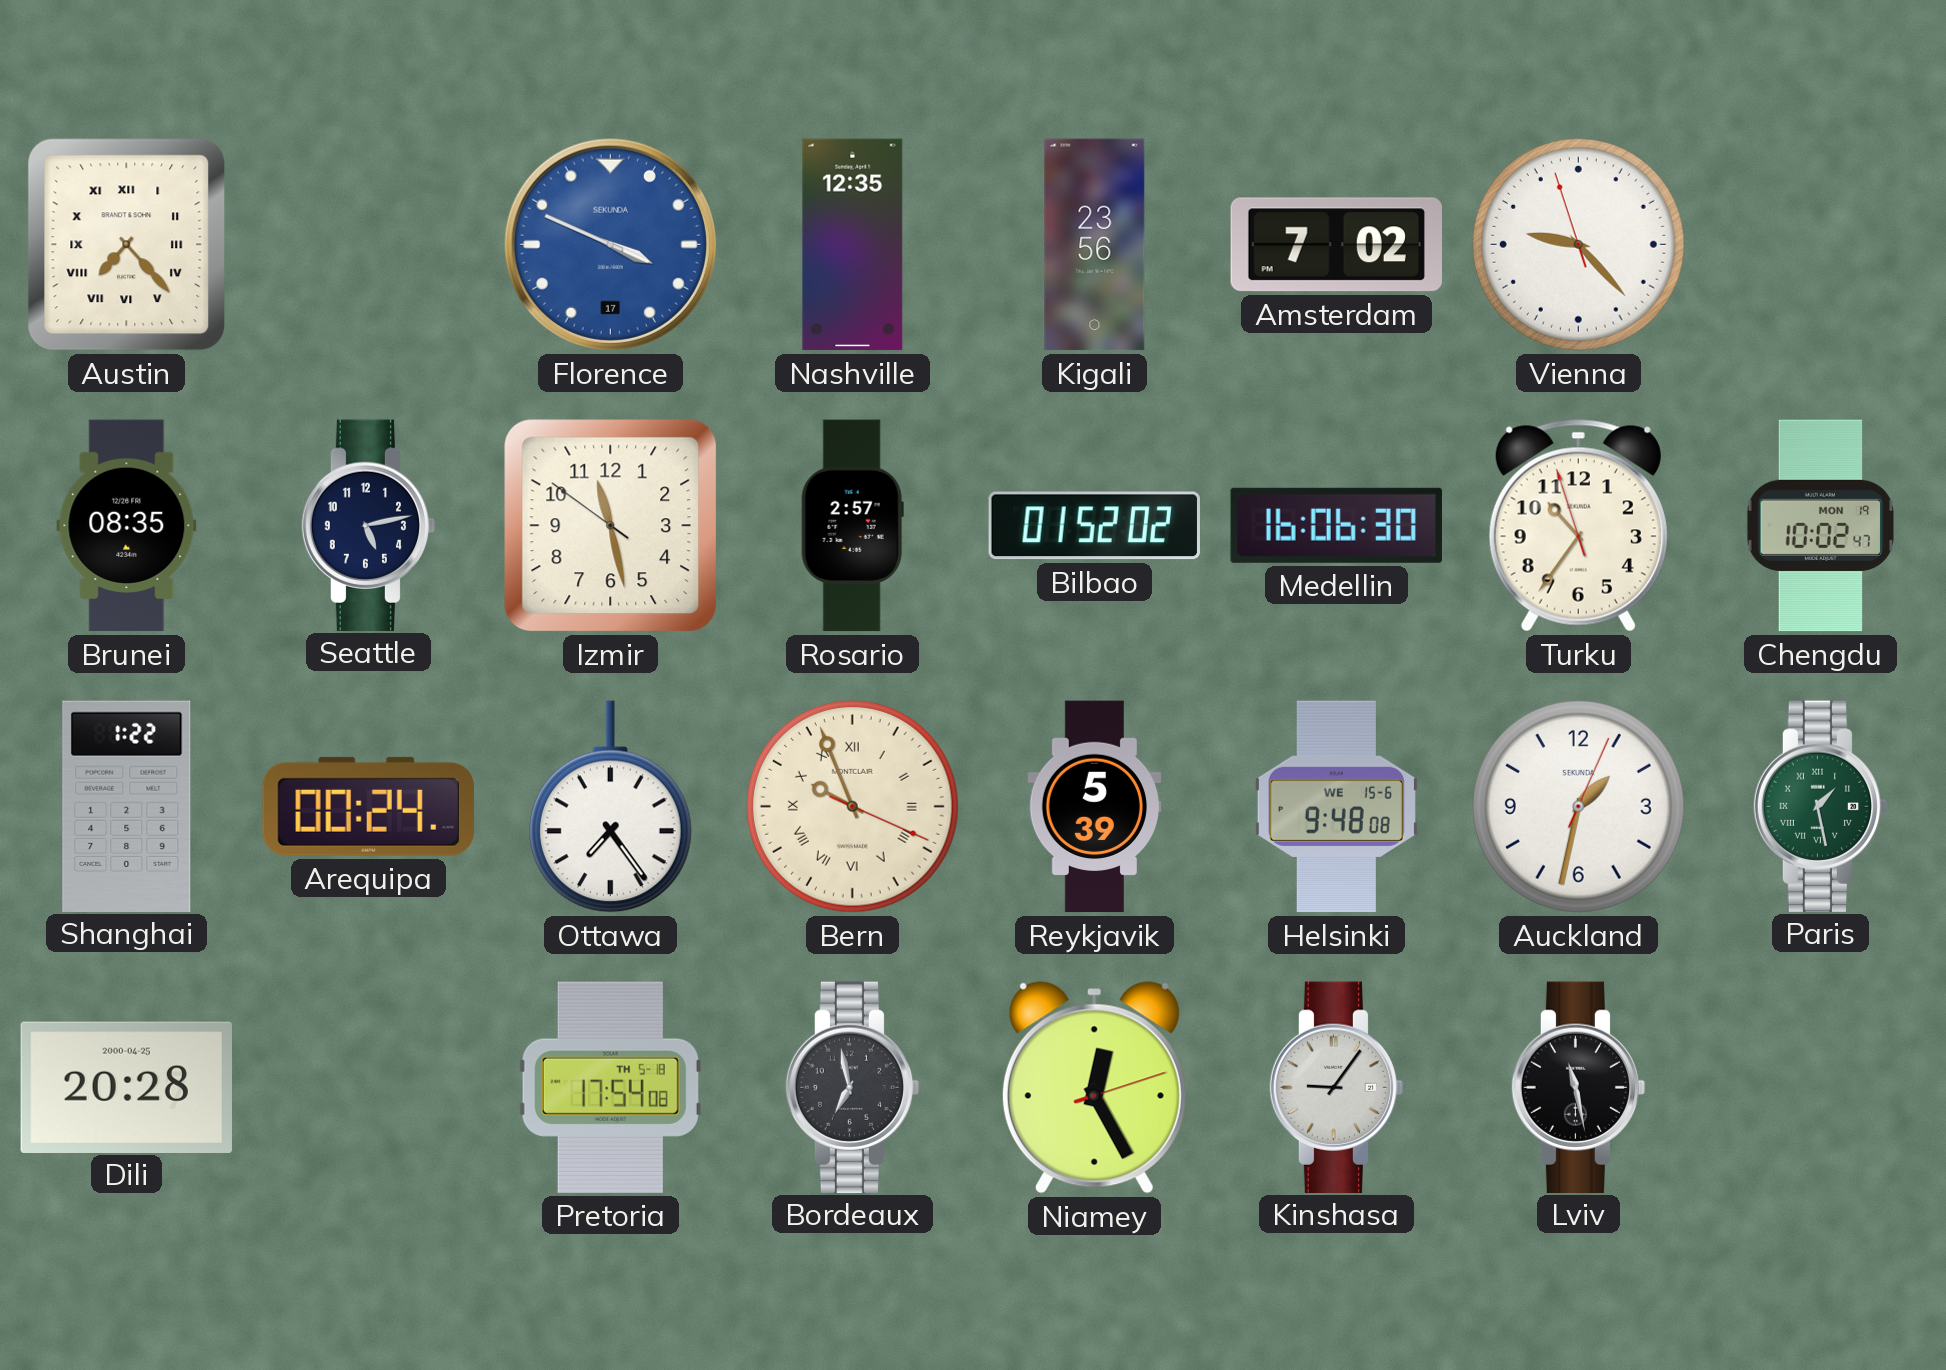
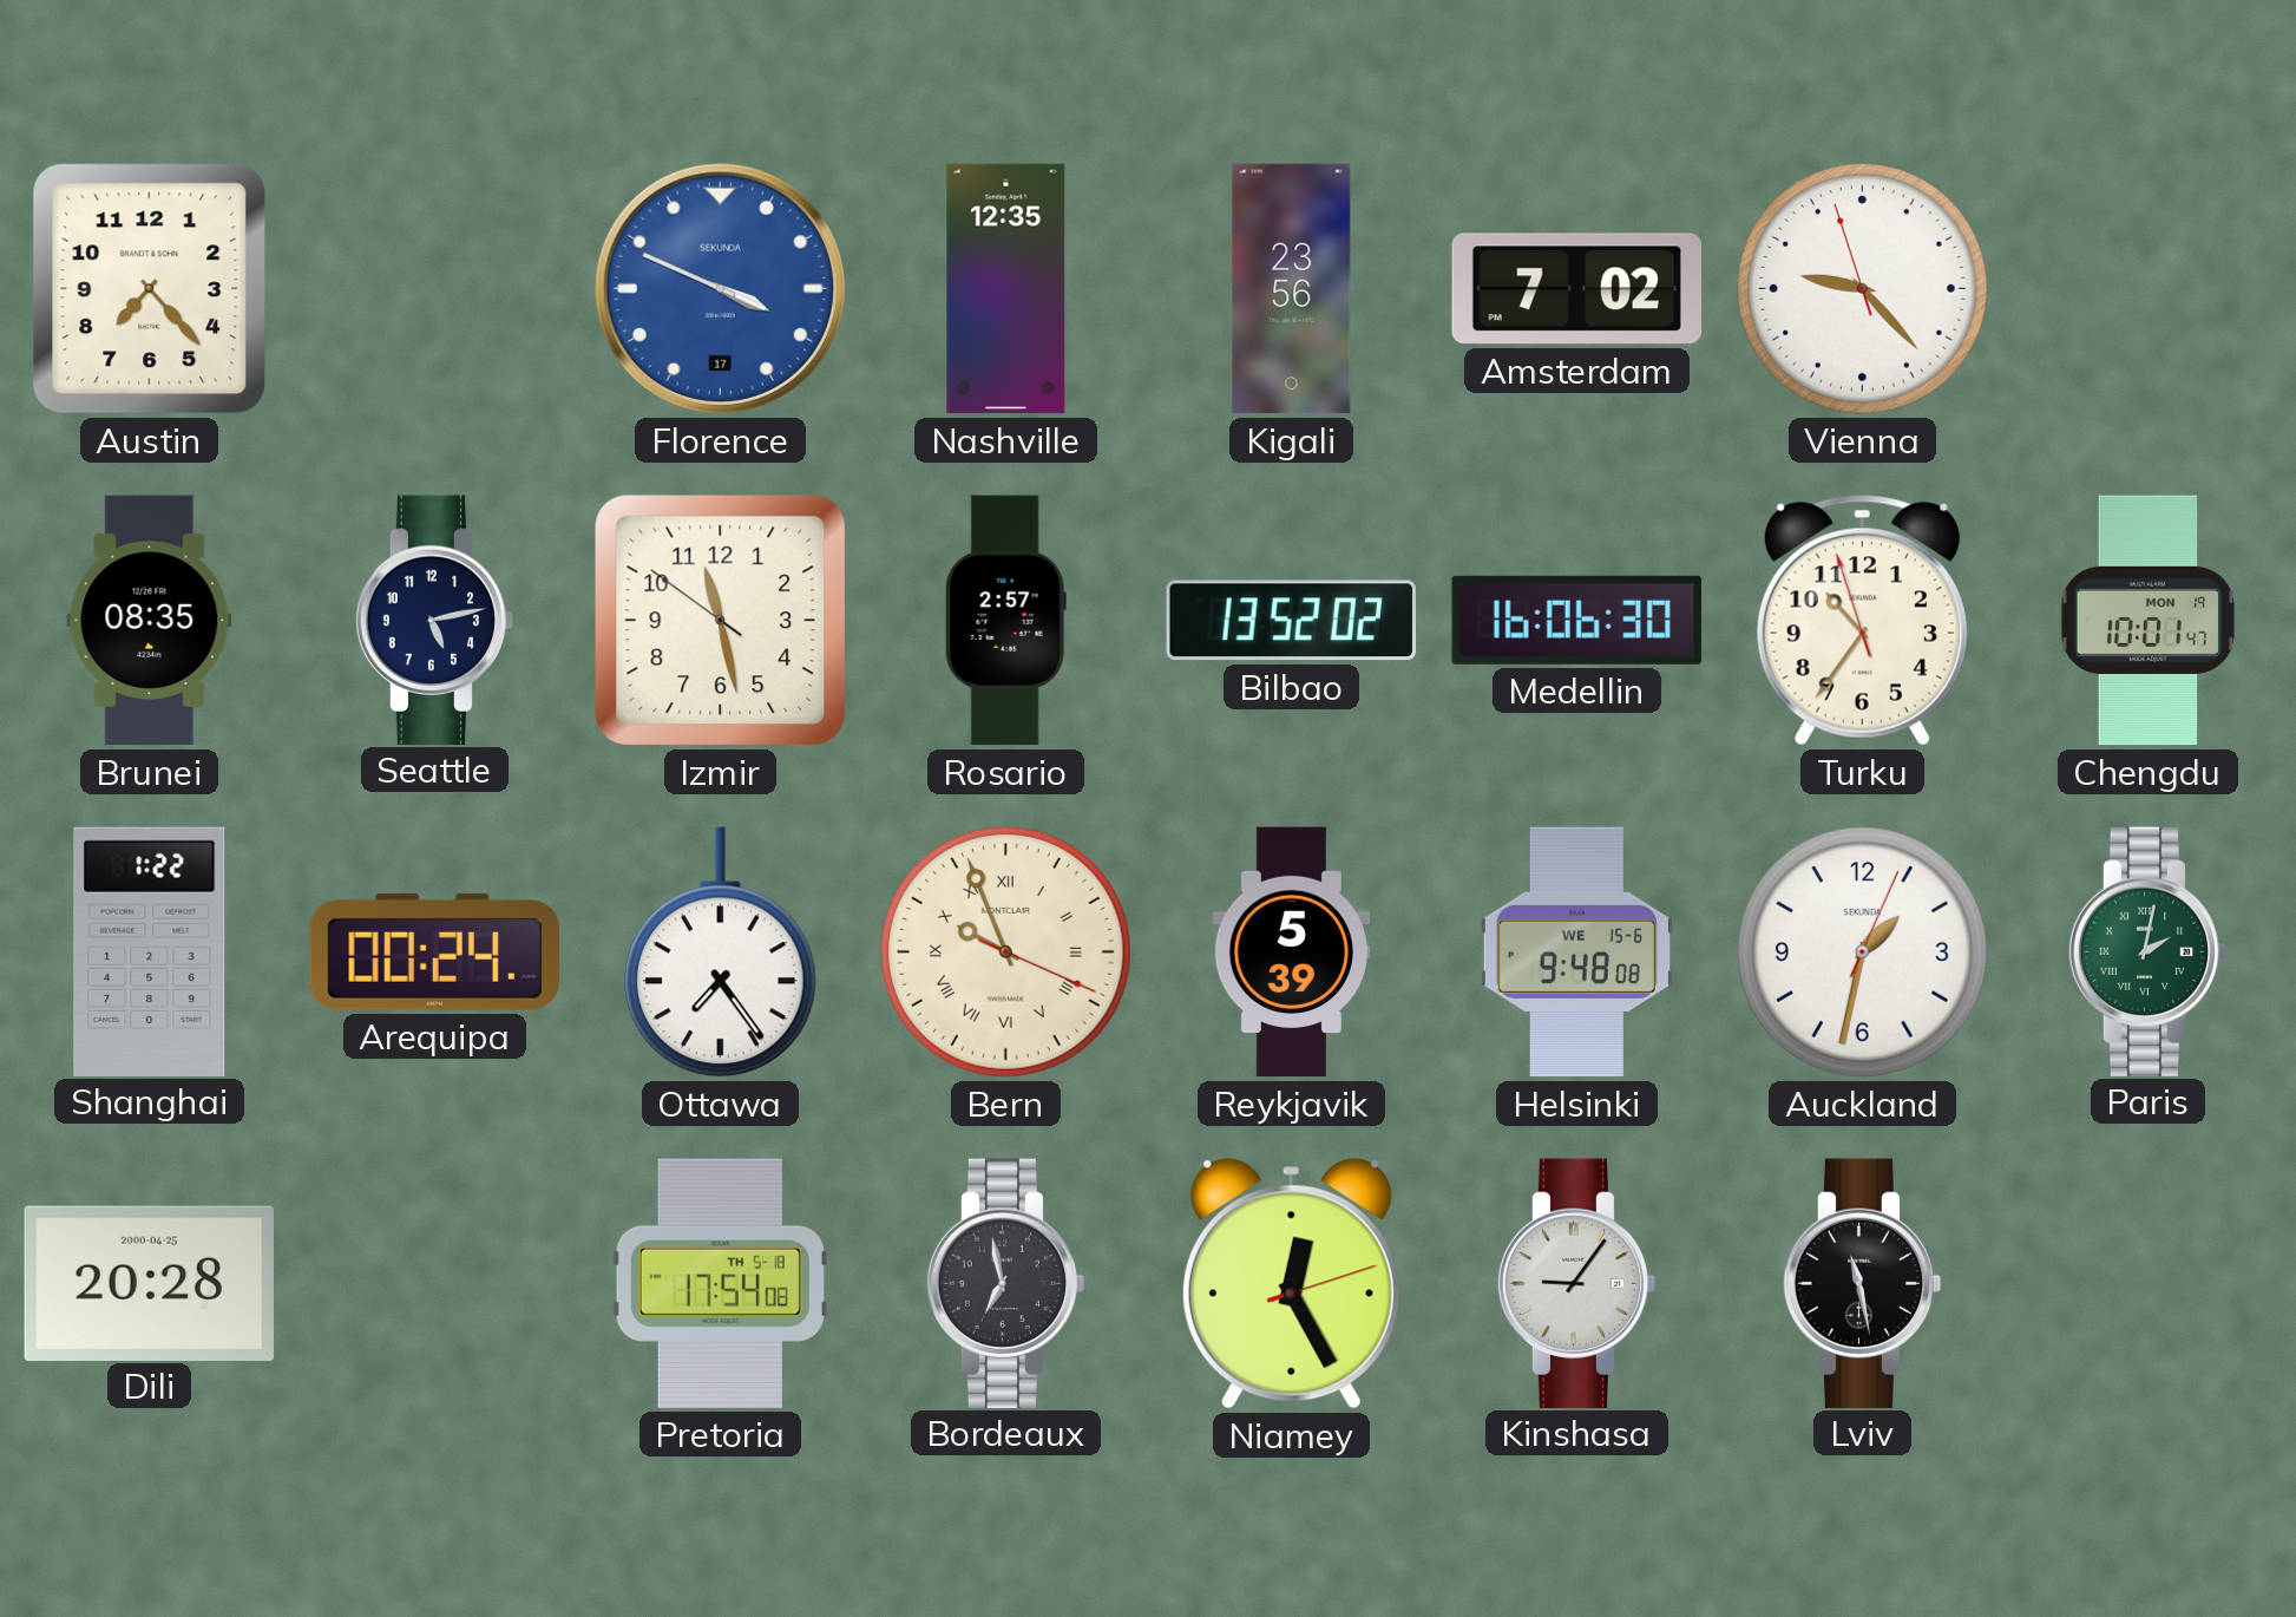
Austin numerals: Roman -> Arabic
Bilbao: 01:52 -> 13:52
Chengdu: 10:02 -> 10:01
Paris: 1:28 -> 2:02
